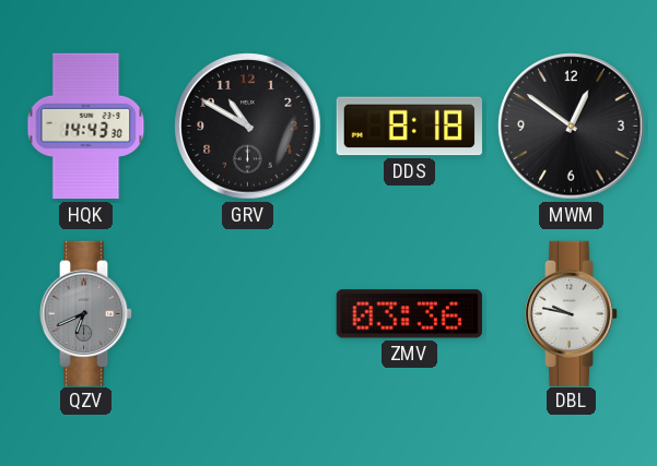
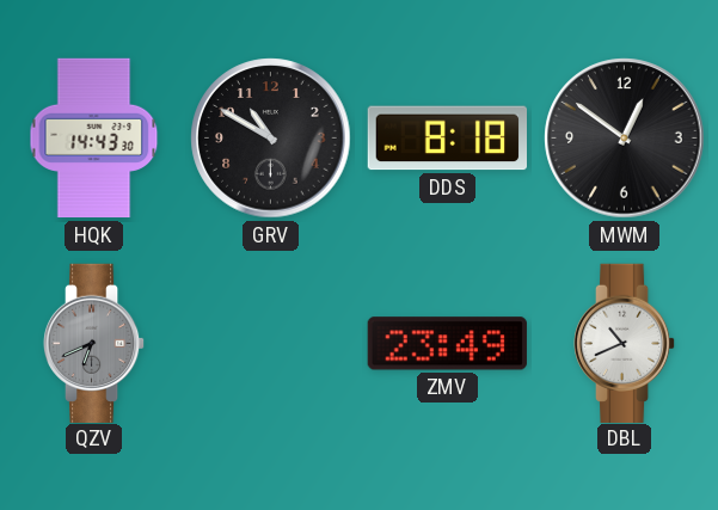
ZMV: 03:36 -> 23:49
DBL: 9:47 -> 10:41
